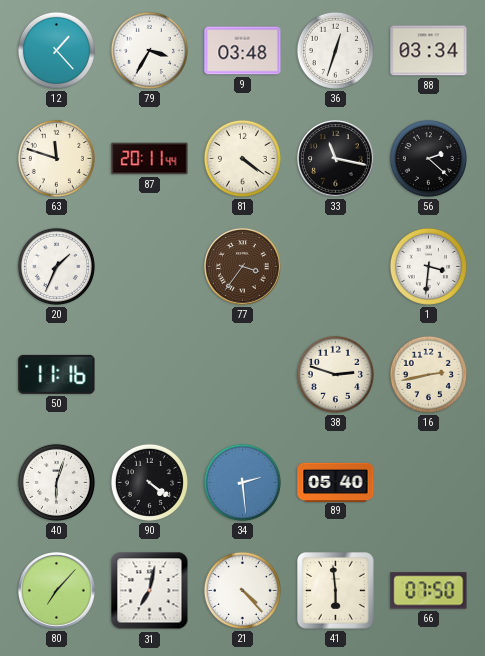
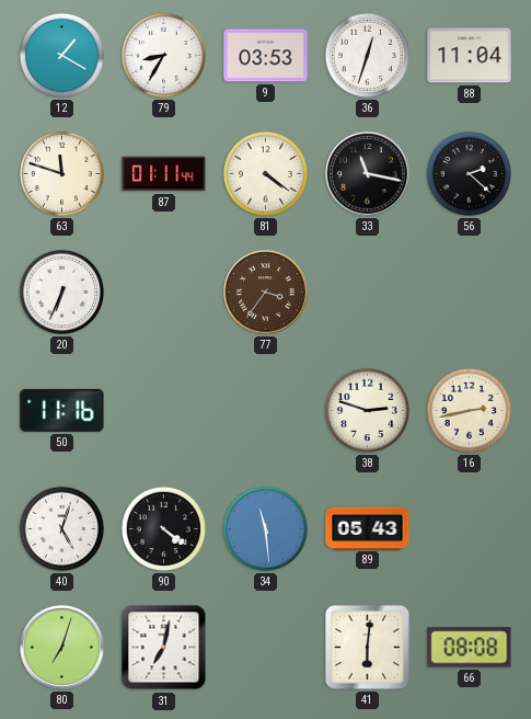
12: 1:23 -> 1:20
79: 3:35 -> 8:35
9: 03:48 -> 03:53
88: 03:34 -> 11:04
87: 20:11 -> 01:11
20: 1:34 -> 6:34
1: 3:31 -> none
40: 6:03 -> 5:03
34: 2:29 -> 11:29
89: 05:40 -> 05:43
80: 7:07 -> 7:03
21: 4:23 -> none
41: 5:59 -> 6:01
66: 07:50 -> 08:08
